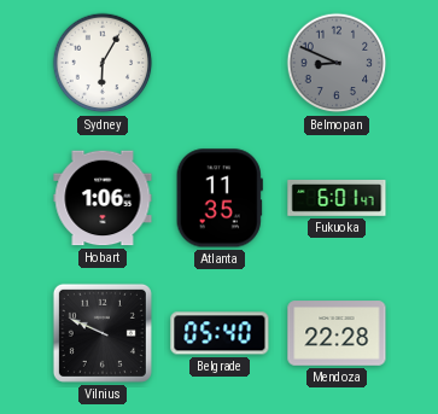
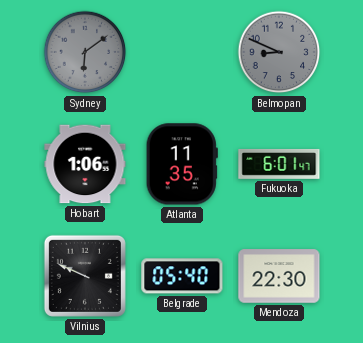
Sydney: 6:05 -> 6:09
Sydney dial: white -> grey
Mendoza: 22:28 -> 22:30
